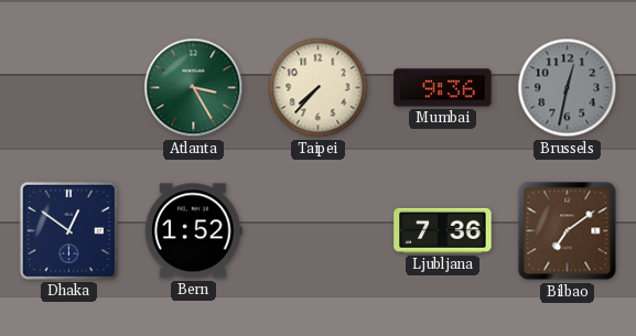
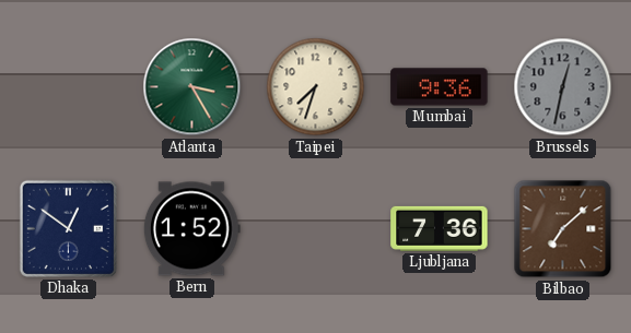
Taipei: 7:37 -> 7:33
Bilbao: 7:09 -> 7:08
